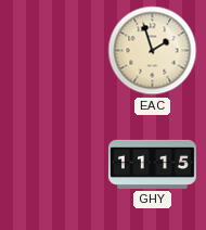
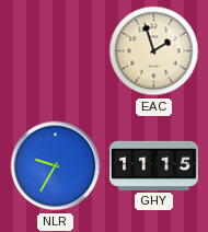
NLR: none -> 9:35
